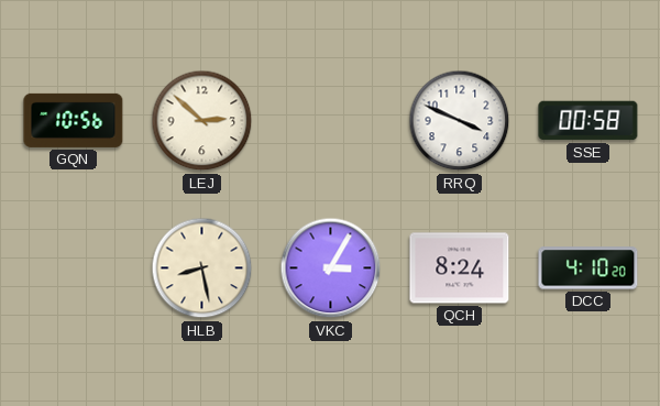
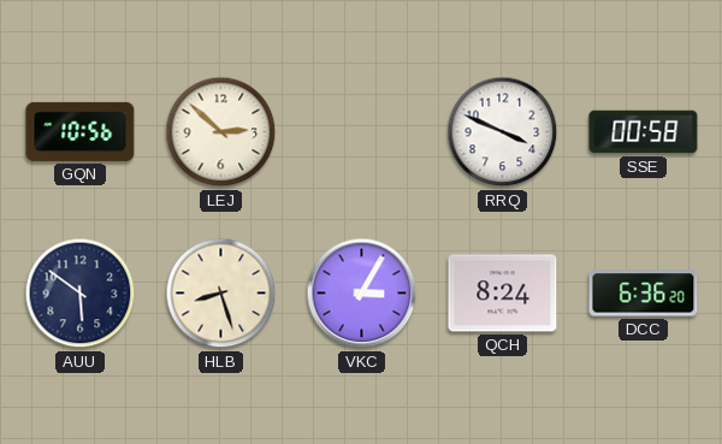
AUU: none -> 5:51
HLB: 8:28 -> 8:27
DCC: 4:10 -> 6:36
